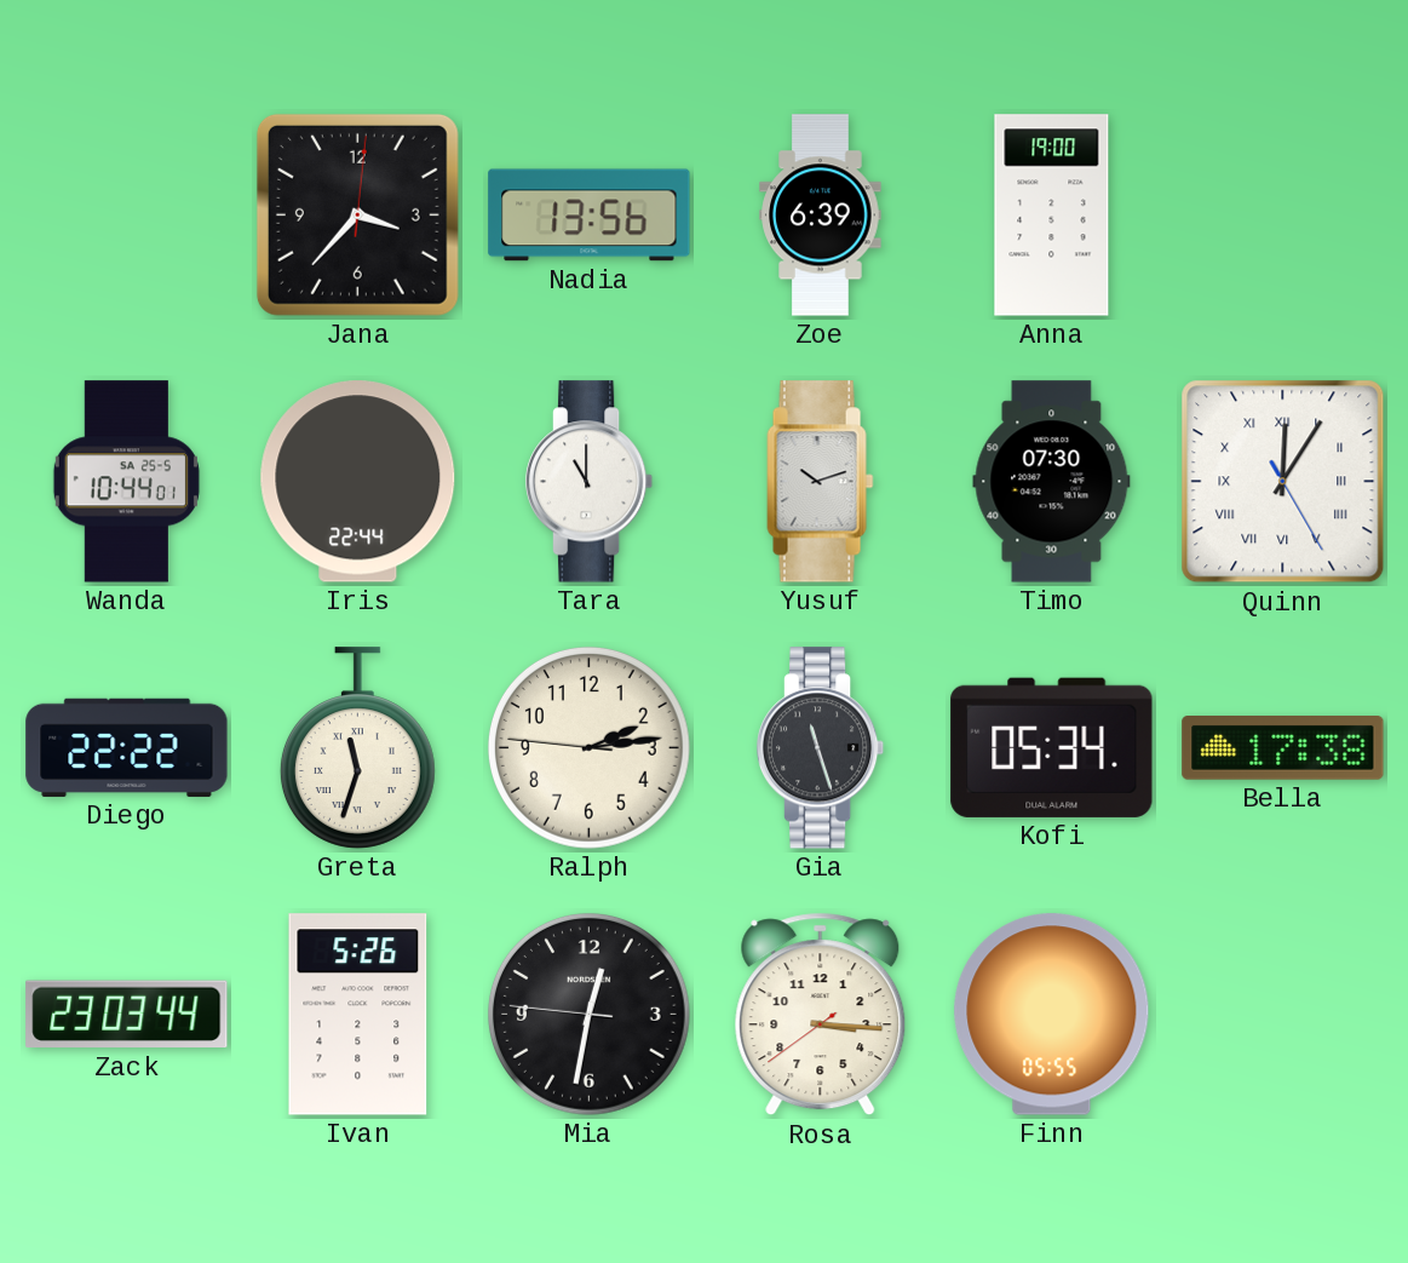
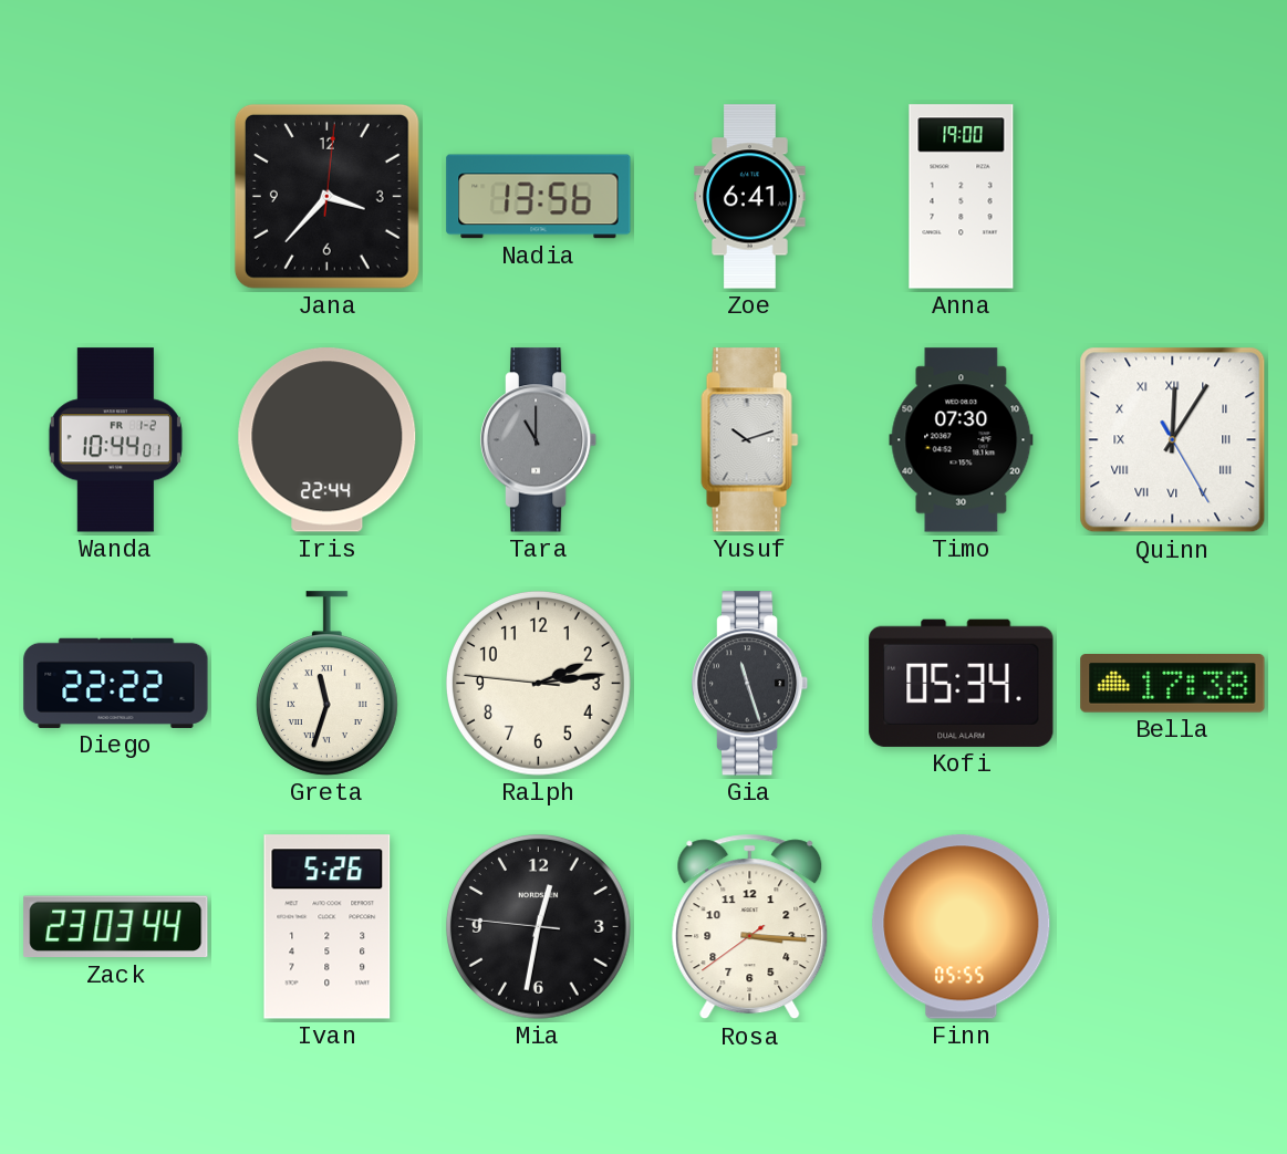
Zoe: 6:39 -> 6:41
Wanda date: SA 25-5 -> FR 1-2
Tara dial: white -> grey
